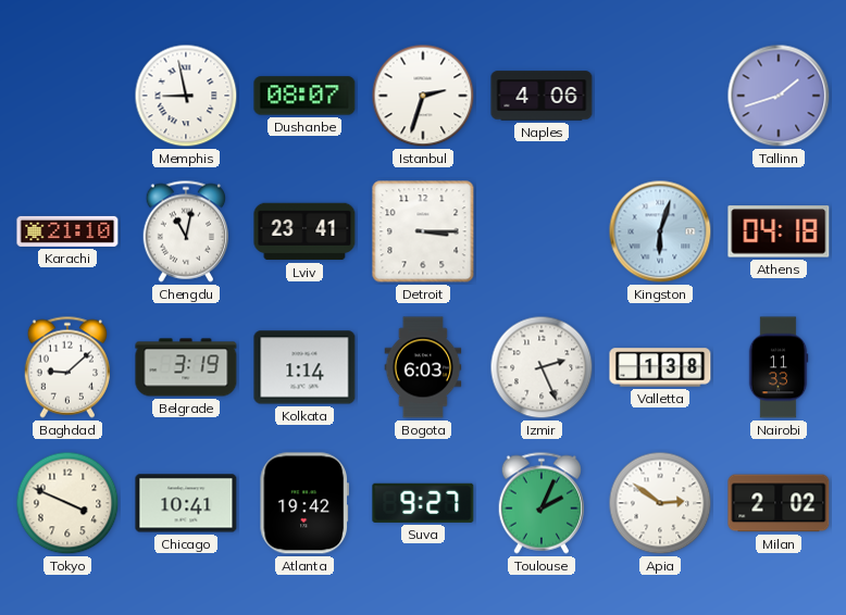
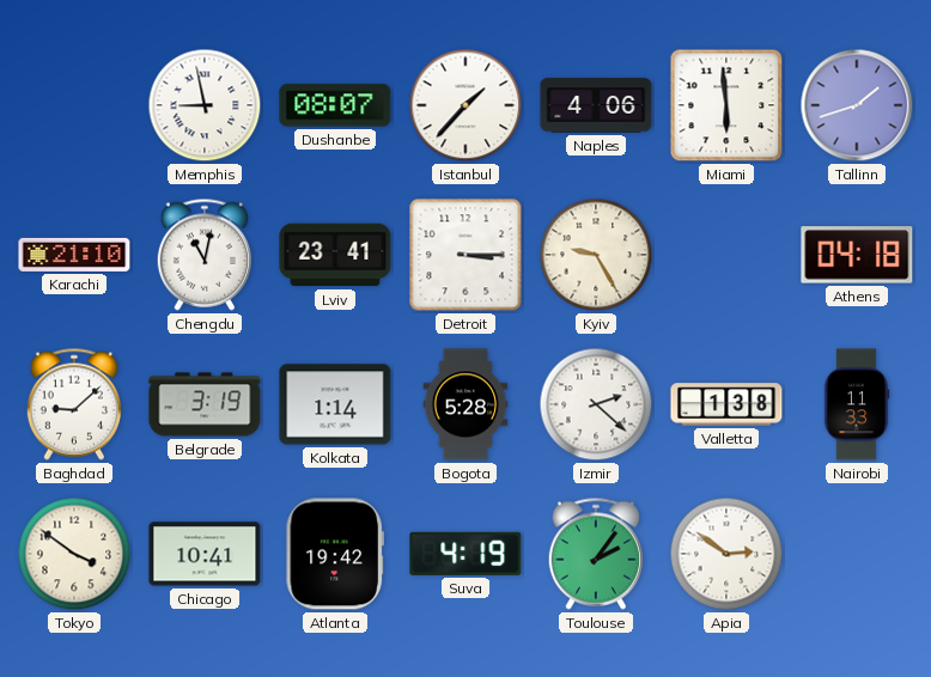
Istanbul: 2:33 -> 1:37
Miami: none -> 5:59
Kyiv: none -> 9:25
Kingston: 6:03 -> none
Bogota: 6:03 -> 5:28
Izmir: 2:26 -> 2:22
Tokyo: 3:49 -> 3:51
Suva: 9:27 -> 4:19
Toulouse: 2:04 -> 2:06
Milan: 2:02 -> none
